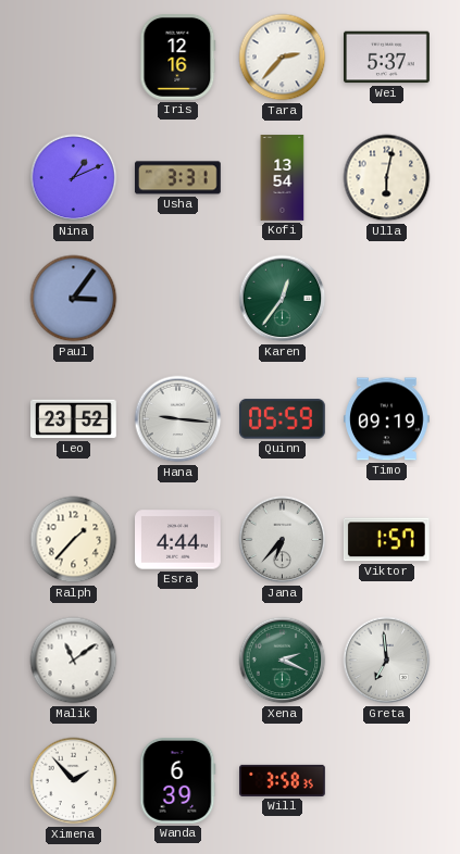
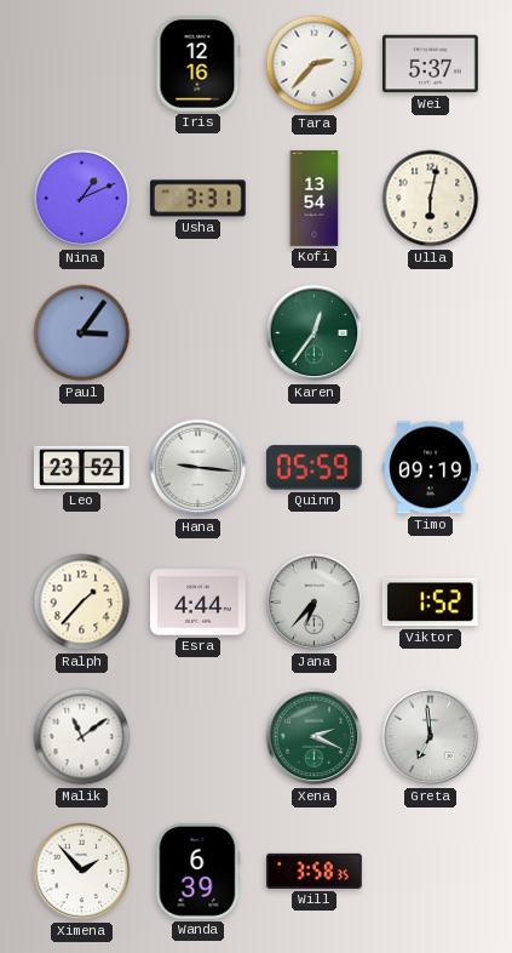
Viktor: 1:57 -> 1:52
